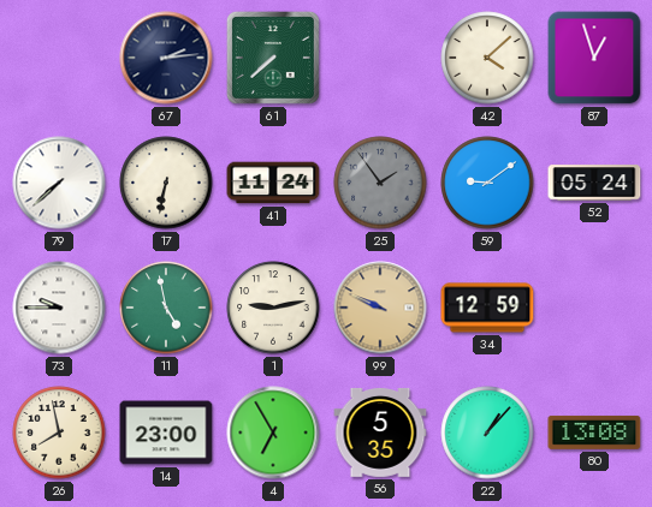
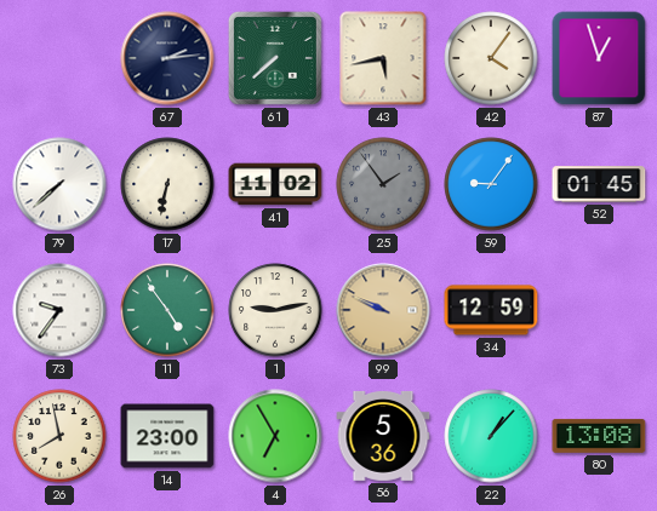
43: none -> 5:43
42: 4:08 -> 4:06
41: 11:24 -> 11:02
59: 9:09 -> 9:06
52: 05:24 -> 01:45
73: 9:45 -> 9:36
11: 4:58 -> 4:54
56: 5:35 -> 5:36
